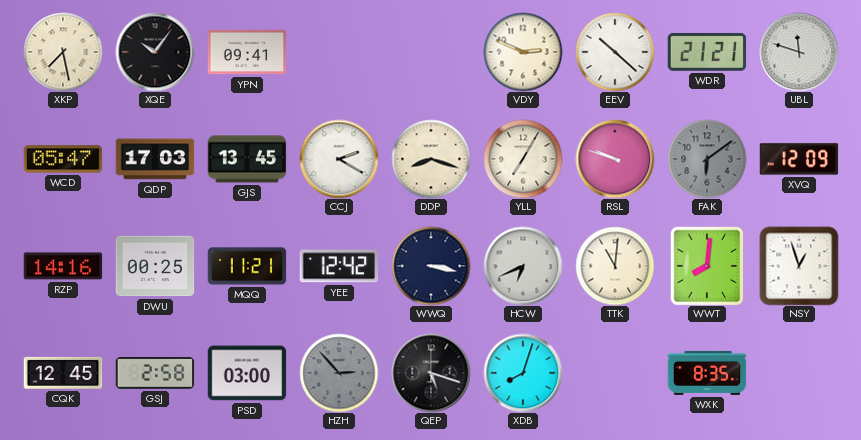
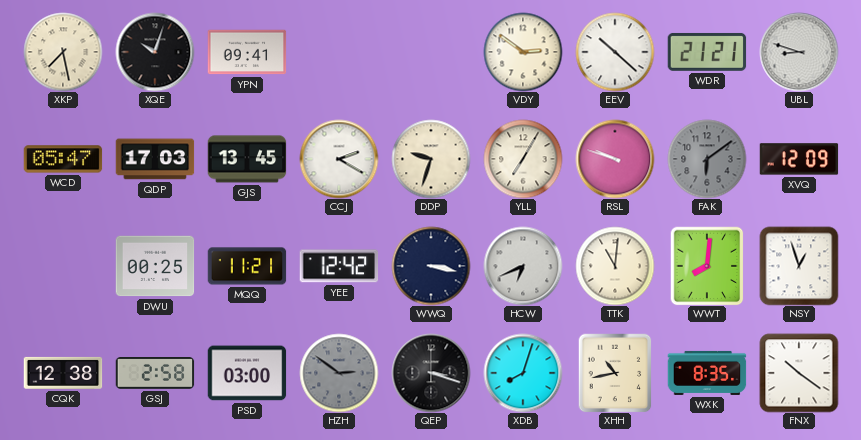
XQE: 10:06 -> 10:03
VDY: 2:49 -> 2:51
UBL: 11:48 -> 8:48
DDP: 8:18 -> 9:33
RZP: 14:16 -> none
CQK: 12:45 -> 12:38
HZH: 2:53 -> 2:51
QEP: 5:18 -> 3:18
XHH: none -> 10:43
FNX: none -> 10:21
